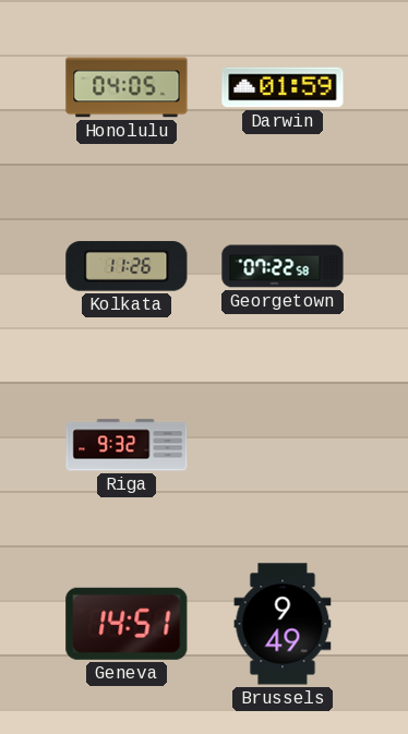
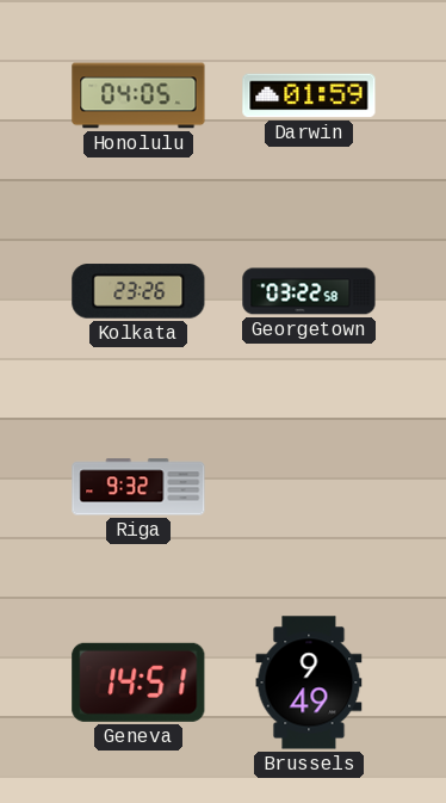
Kolkata: 11:26 -> 23:26
Georgetown: 07:22 -> 03:22
